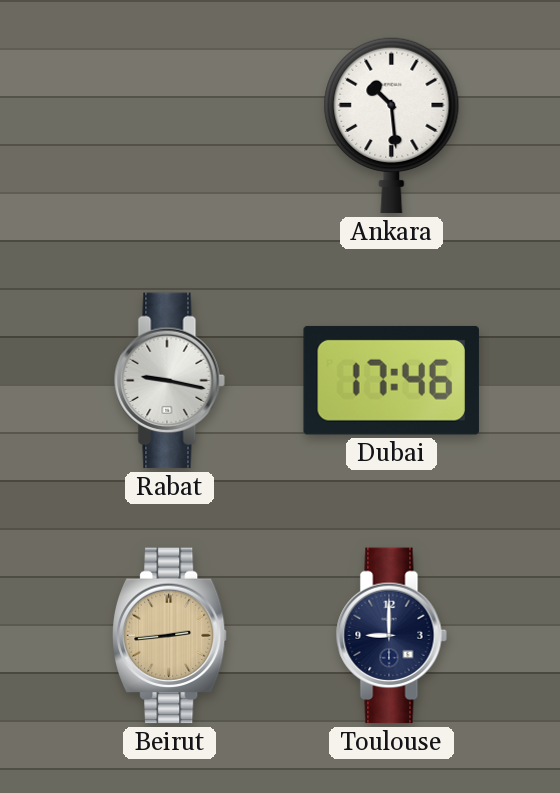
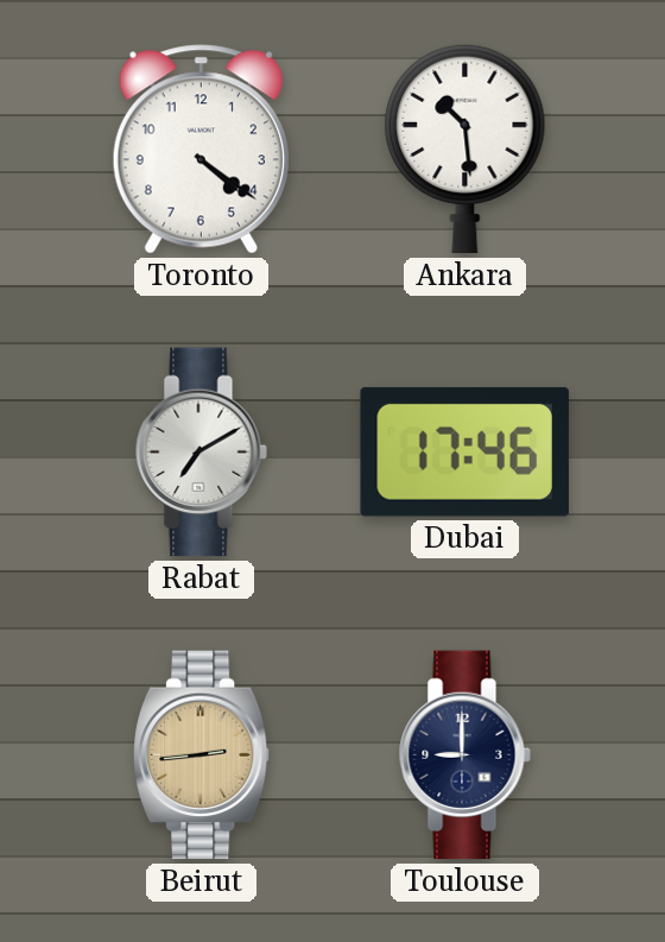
Toronto: none -> 4:21
Rabat: 9:17 -> 7:10
